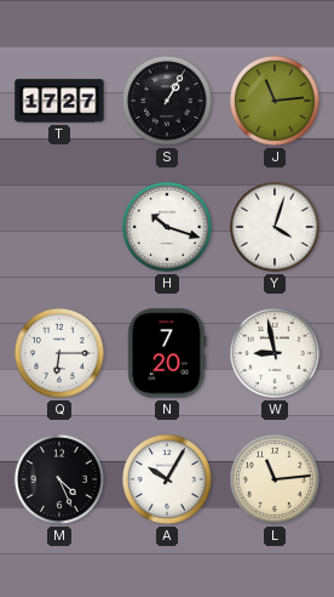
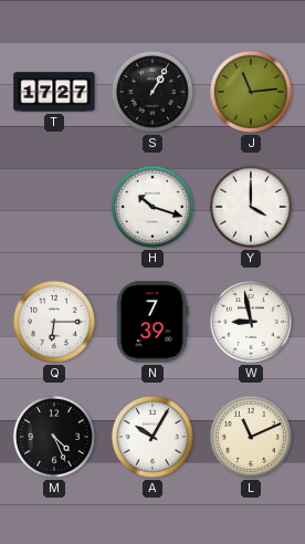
Y: 4:03 -> 4:00
N: 7:20 -> 7:39
L: 11:14 -> 11:11
